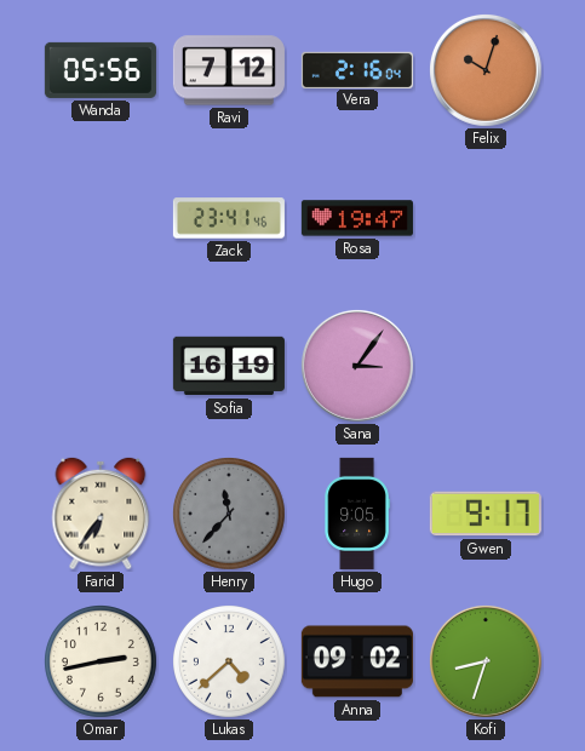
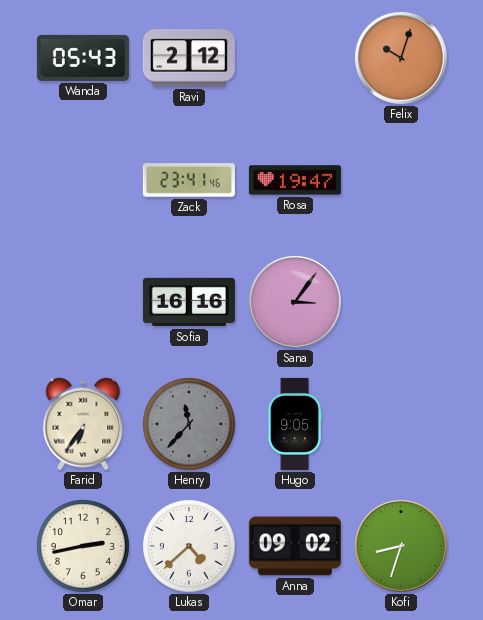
Wanda: 05:56 -> 05:43
Ravi: 7:12 -> 2:12
Vera: 2:16 -> none
Sofia: 16:19 -> 16:16
Gwen: 9:17 -> none
